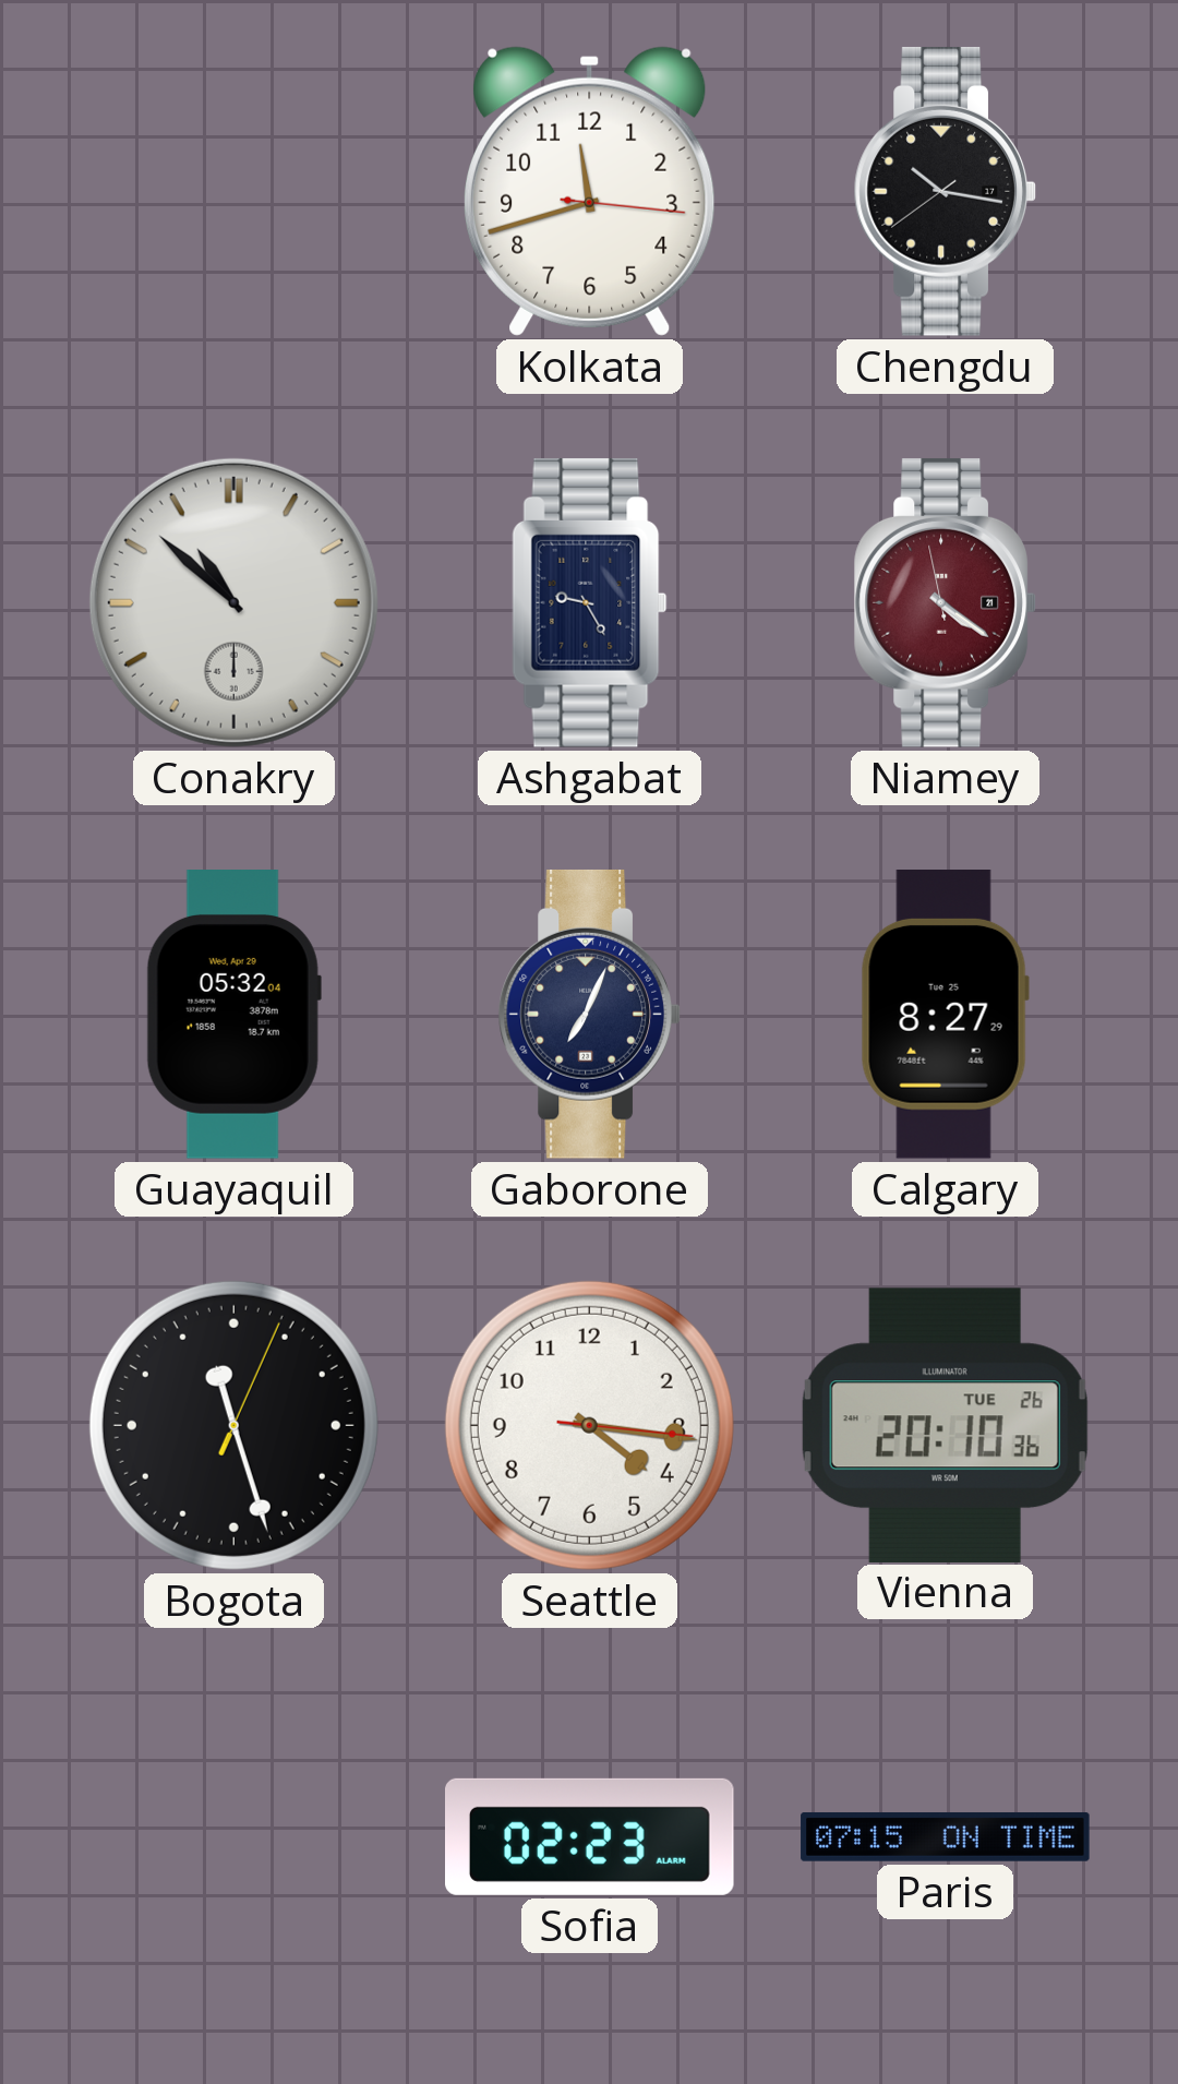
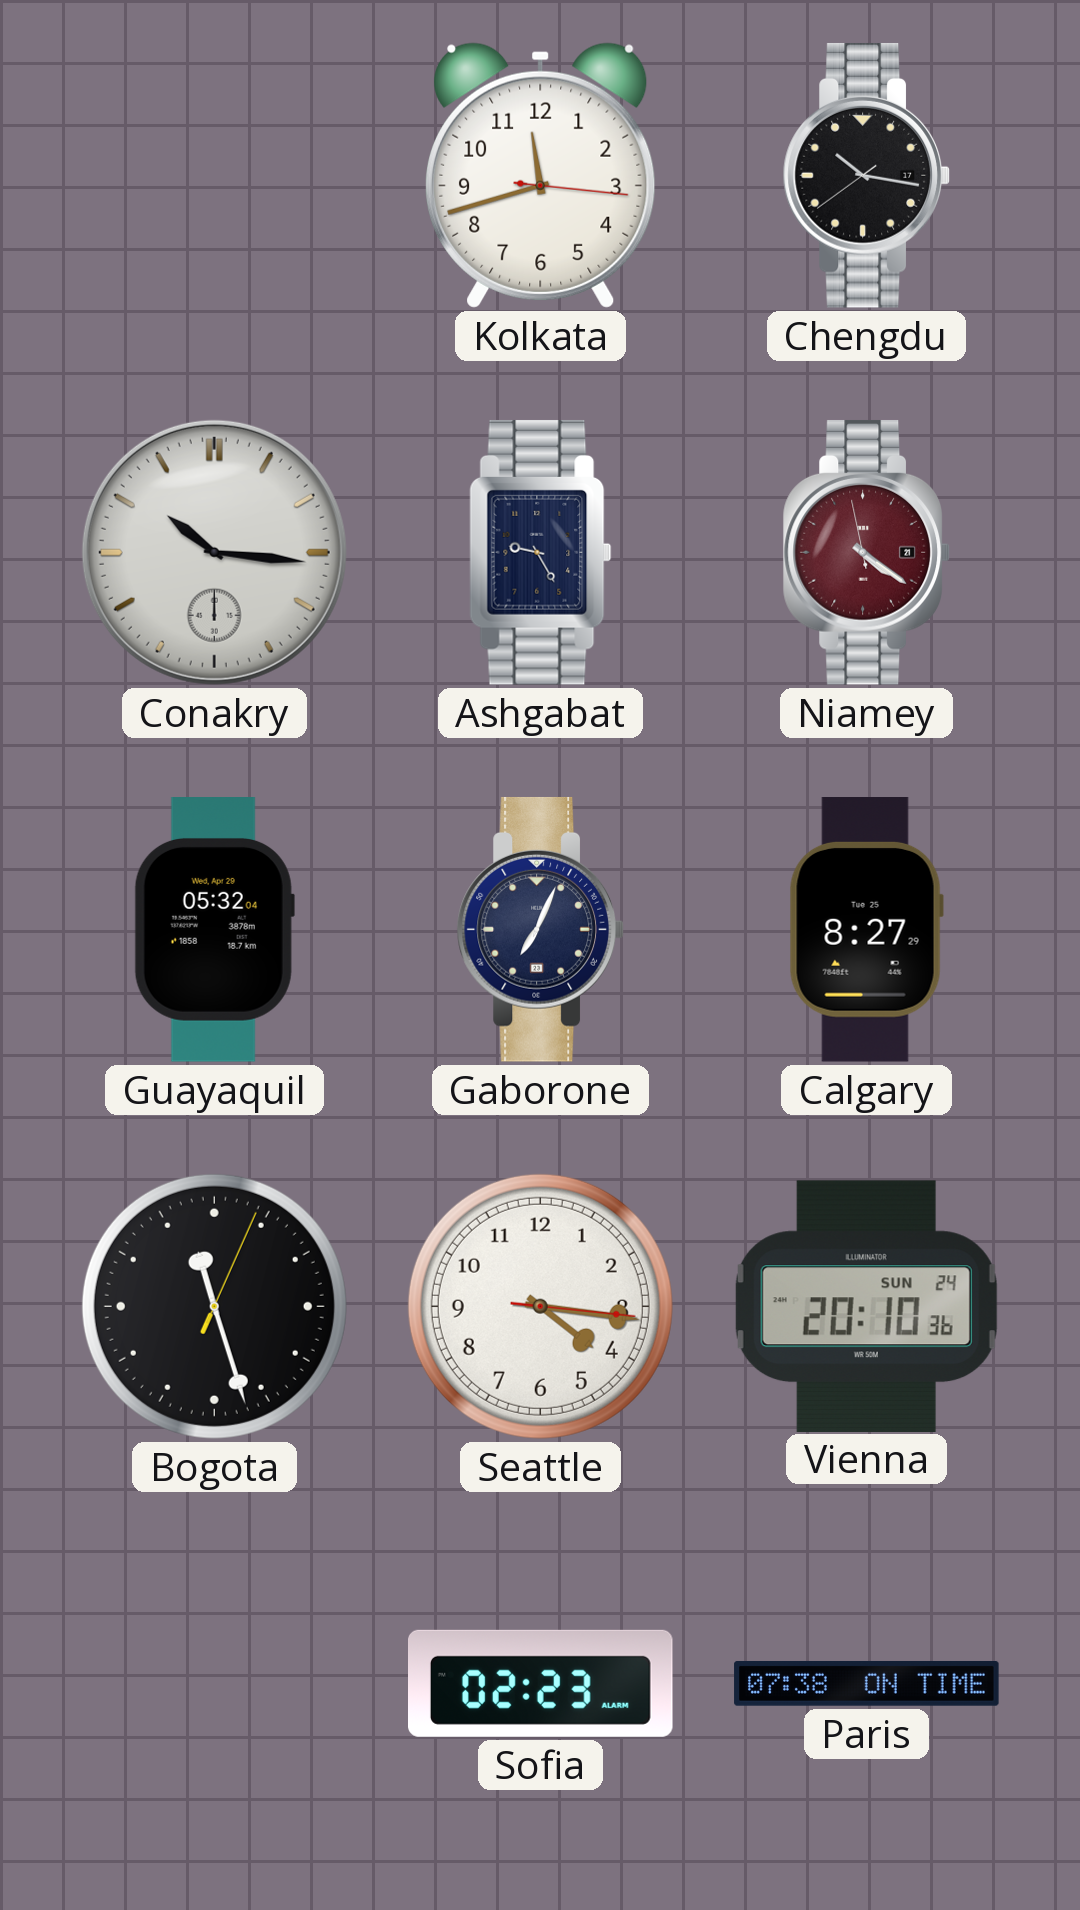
Conakry: 10:52 -> 10:16
Vienna date: TUE 26 -> SUN 24
Paris: 07:15 -> 07:38
